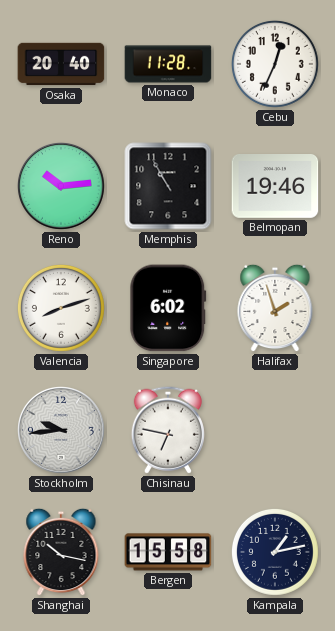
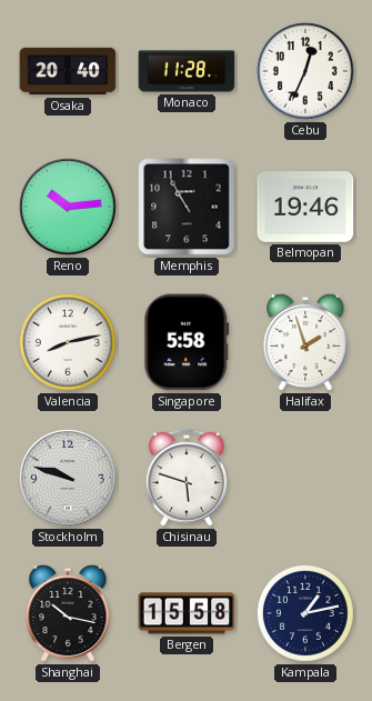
Valencia: 8:12 -> 8:13
Singapore: 6:02 -> 5:58
Stockholm: 9:44 -> 9:48
Chisinau: 6:47 -> 5:48
